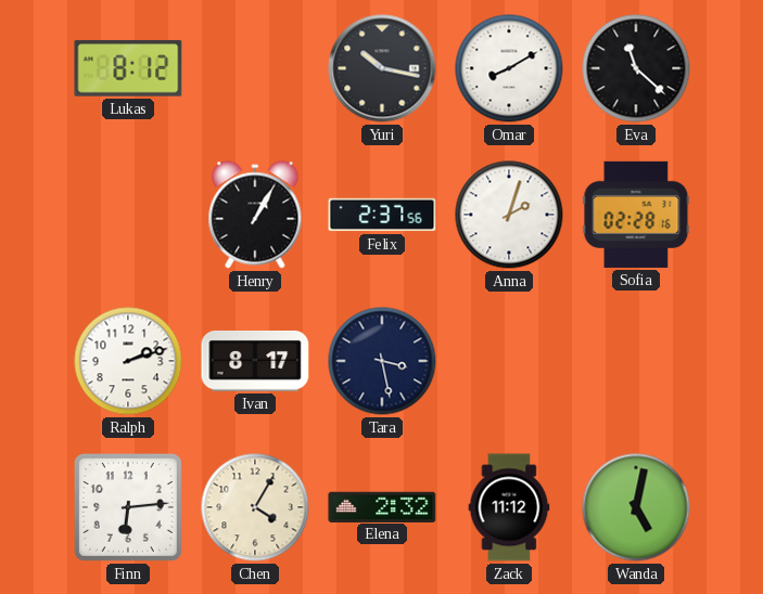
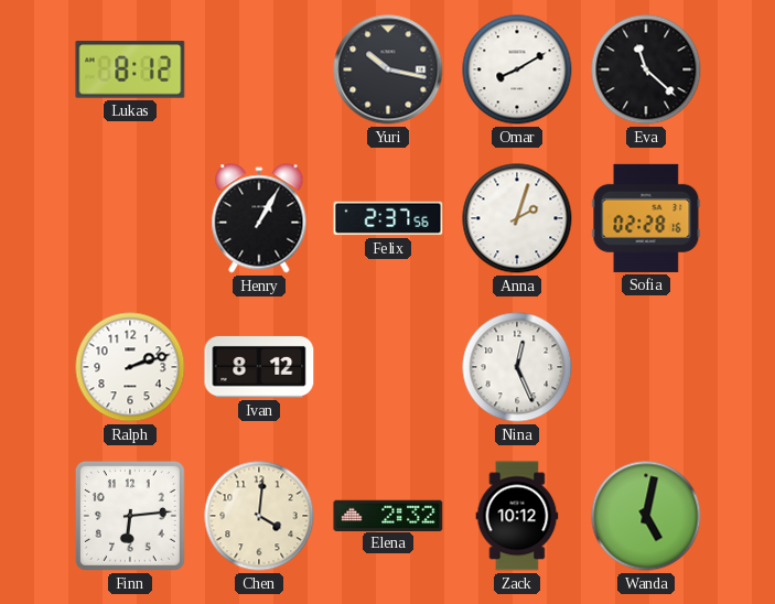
Ivan: 8:17 -> 8:12
Tara: 3:28 -> none
Nina: none -> 12:26
Chen: 4:05 -> 4:01
Zack: 11:12 -> 10:12
